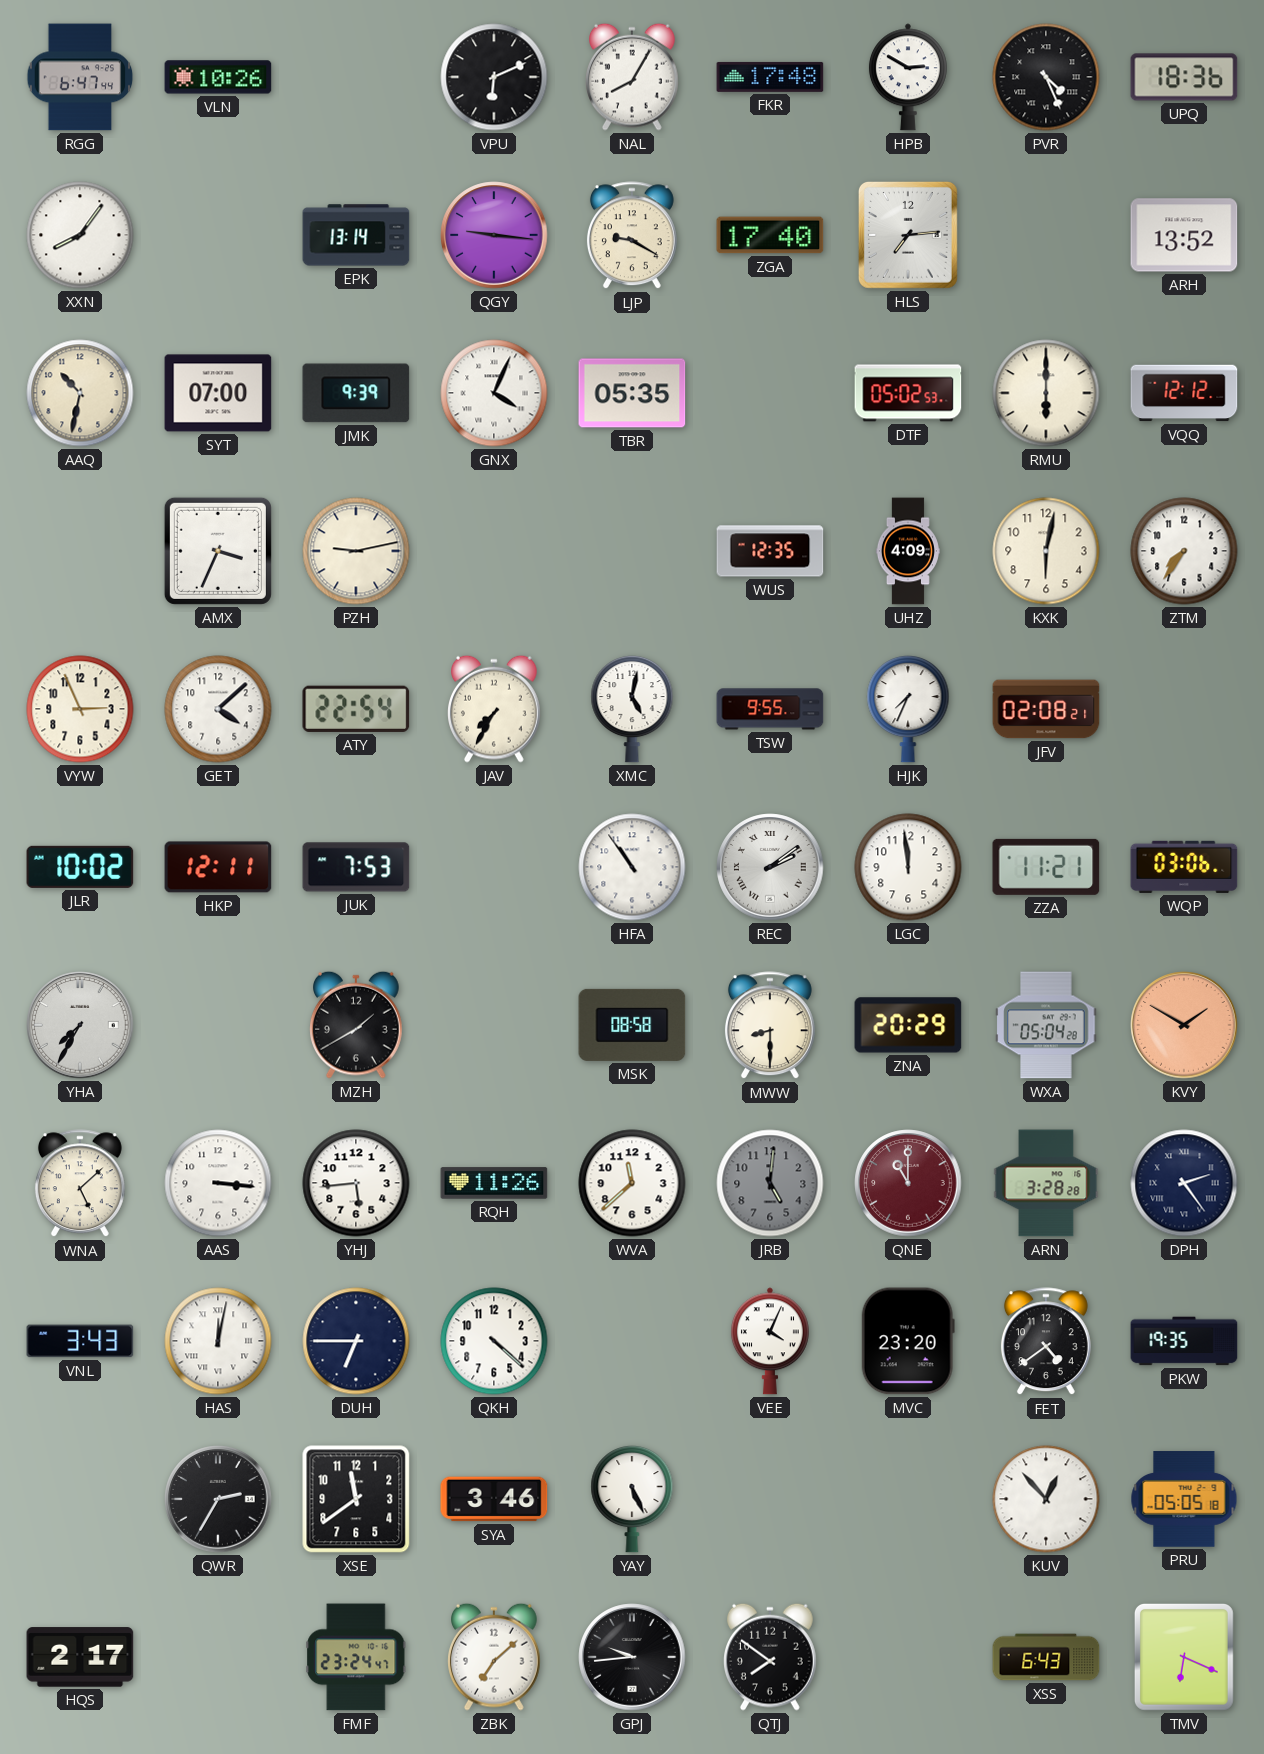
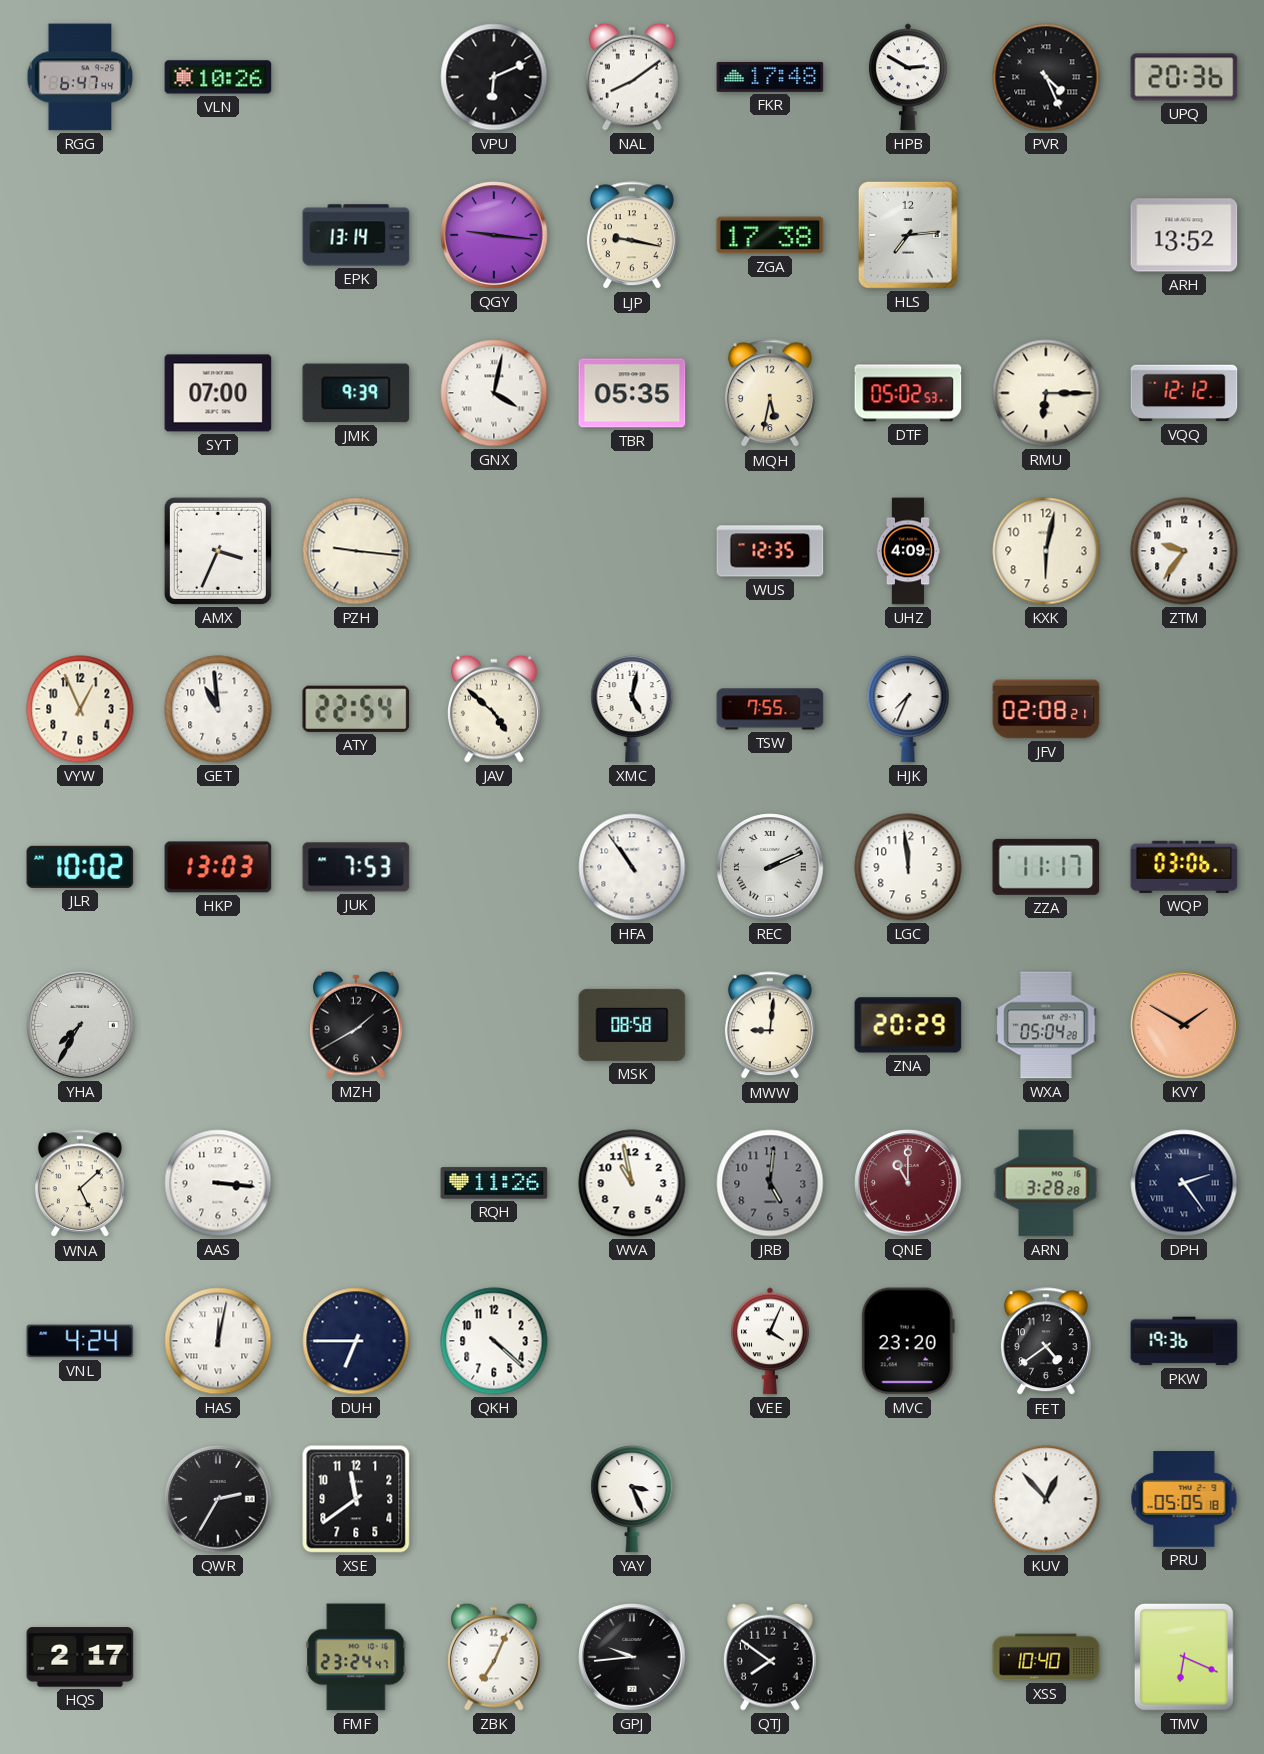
NAL: 8:05 -> 8:09
UPQ: 18:36 -> 20:36
XXN: 8:06 -> none
LJP: 9:20 -> 9:17
ZGA: 17:40 -> 17:38
AAQ: 10:32 -> none
GNX: 4:04 -> 4:02
MQH: none -> 5:32
RMU: 6:00 -> 6:15
PZH: 9:13 -> 9:16
ZTM: 7:36 -> 9:36
VYW: 2:56 -> 12:56
GET: 4:08 -> 10:59
JAV: 7:35 -> 4:52
TSW: 9:55 -> 7:55
HKP: 12:11 -> 13:03
REC: 2:09 -> 2:11
ZZA: 11:21 -> 11:17
MWW: 8:30 -> 9:01
YHJ: 5:44 -> none
WVA: 11:38 -> 10:58
VNL: 3:43 -> 4:24
PKW: 19:35 -> 19:36
SYA: 3:46 -> none
YAY: 5:26 -> 3:26
ZBK: 7:08 -> 7:04
XSS: 6:43 -> 10:40
